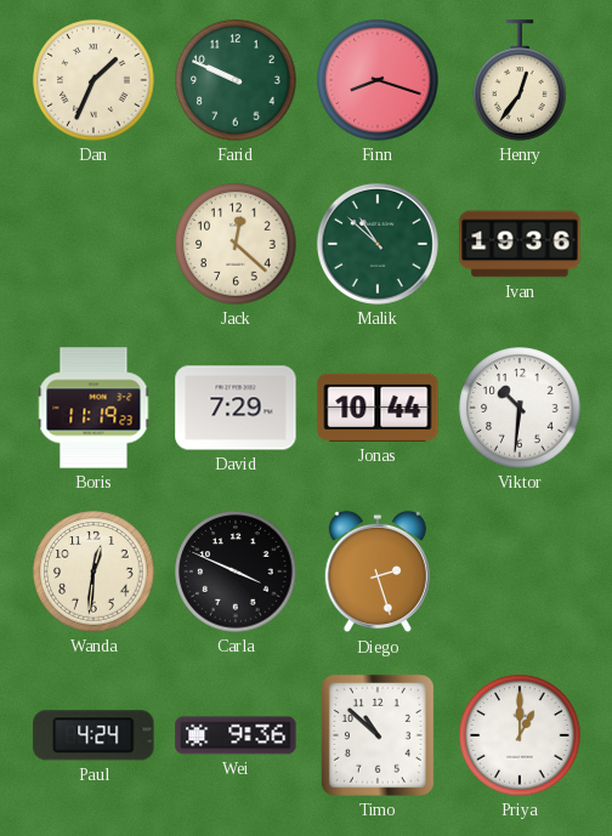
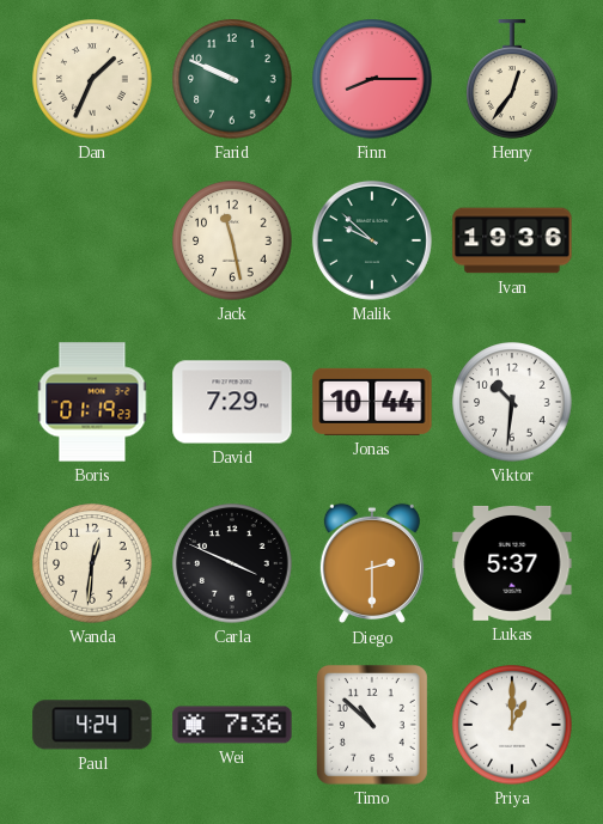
Finn: 8:18 -> 8:15
Jack: 12:22 -> 11:28
Malik: 10:52 -> 9:52
Boris: 11:19 -> 01:19
Diego: 2:27 -> 2:30
Lukas: none -> 5:37
Wei: 9:36 -> 7:36
